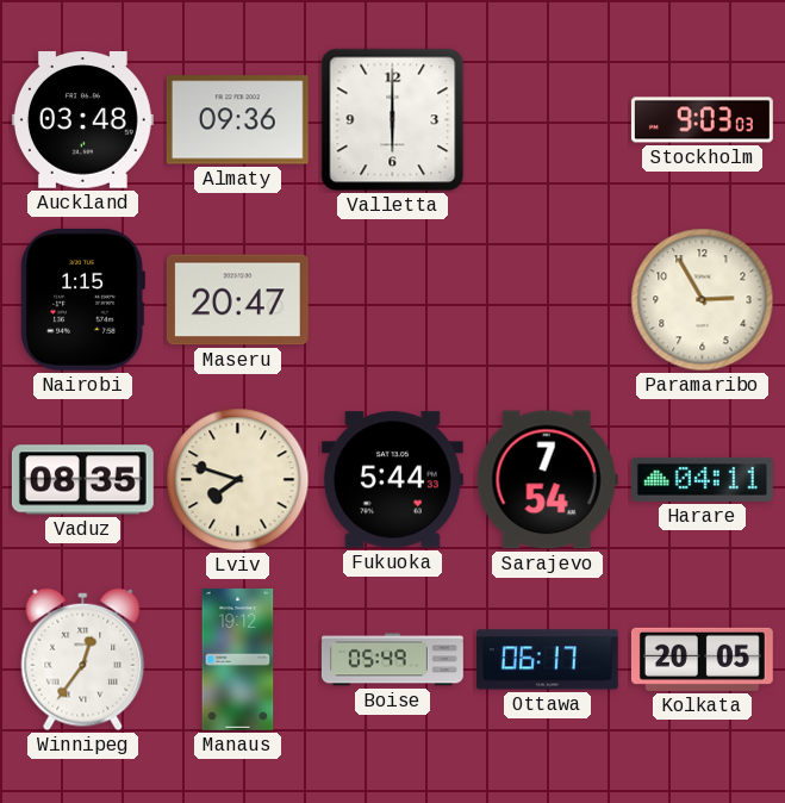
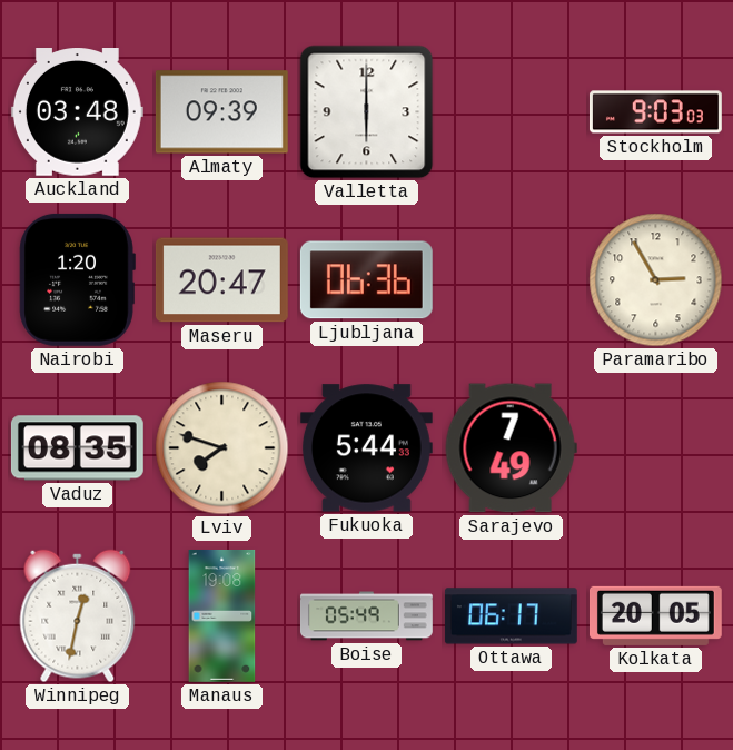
Almaty: 09:36 -> 09:39
Nairobi: 1:15 -> 1:20
Ljubljana: none -> 06:36
Sarajevo: 7:54 -> 7:49
Harare: 04:11 -> none
Winnipeg: 12:36 -> 12:32
Manaus: 19:12 -> 19:08
